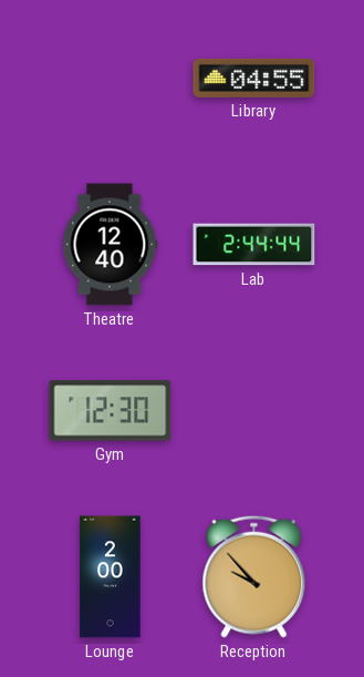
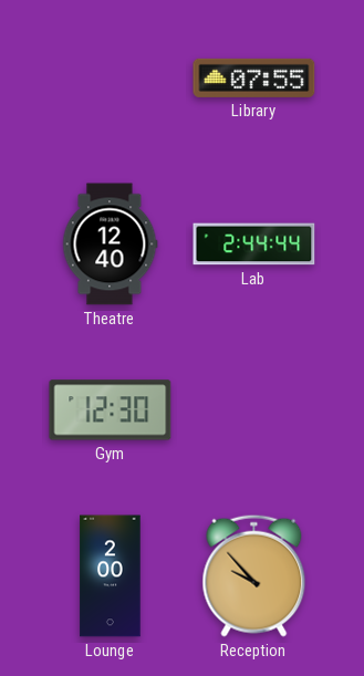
Library: 04:55 -> 07:55
